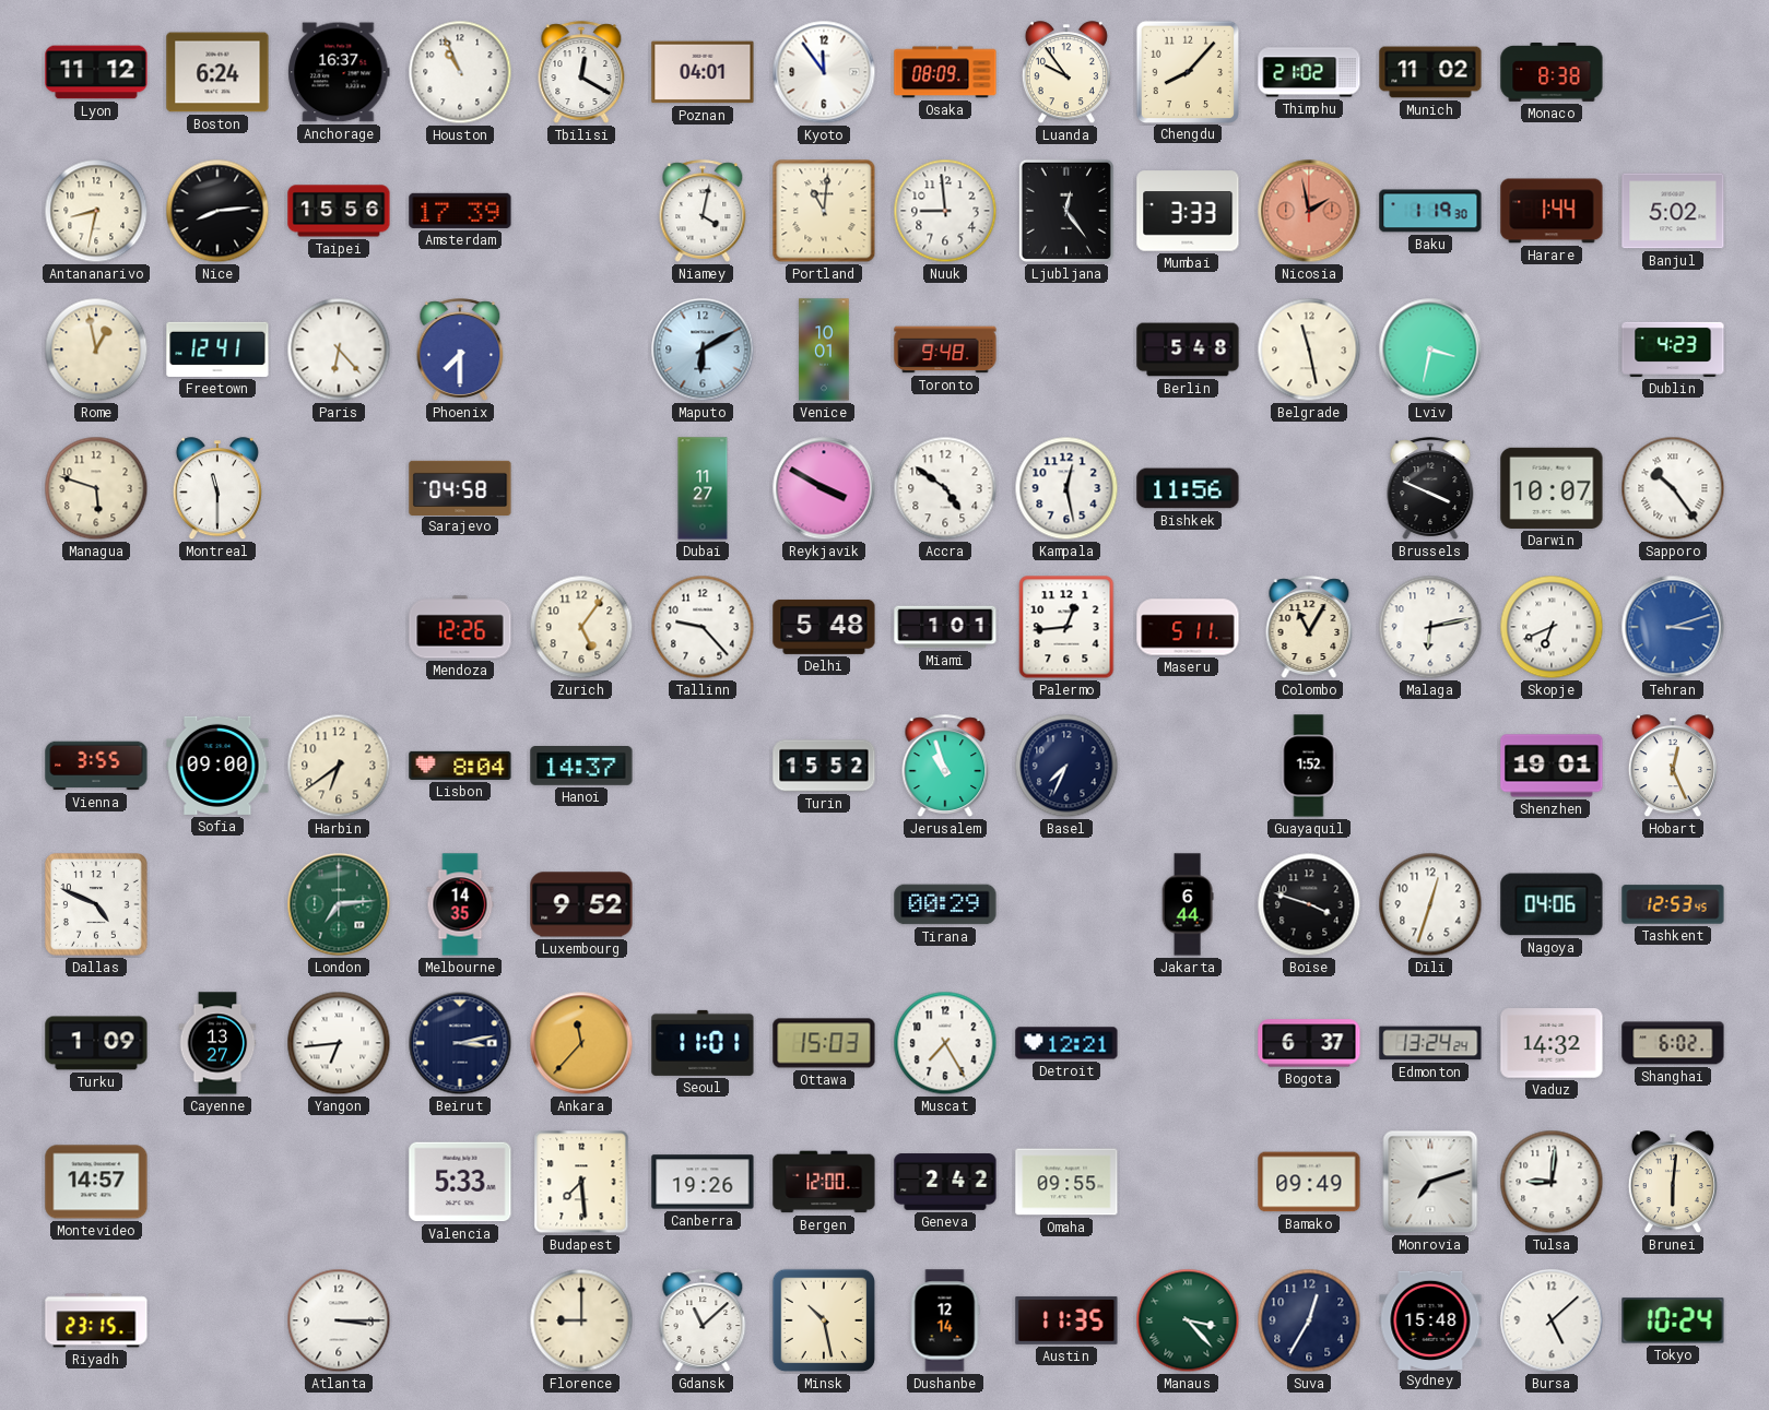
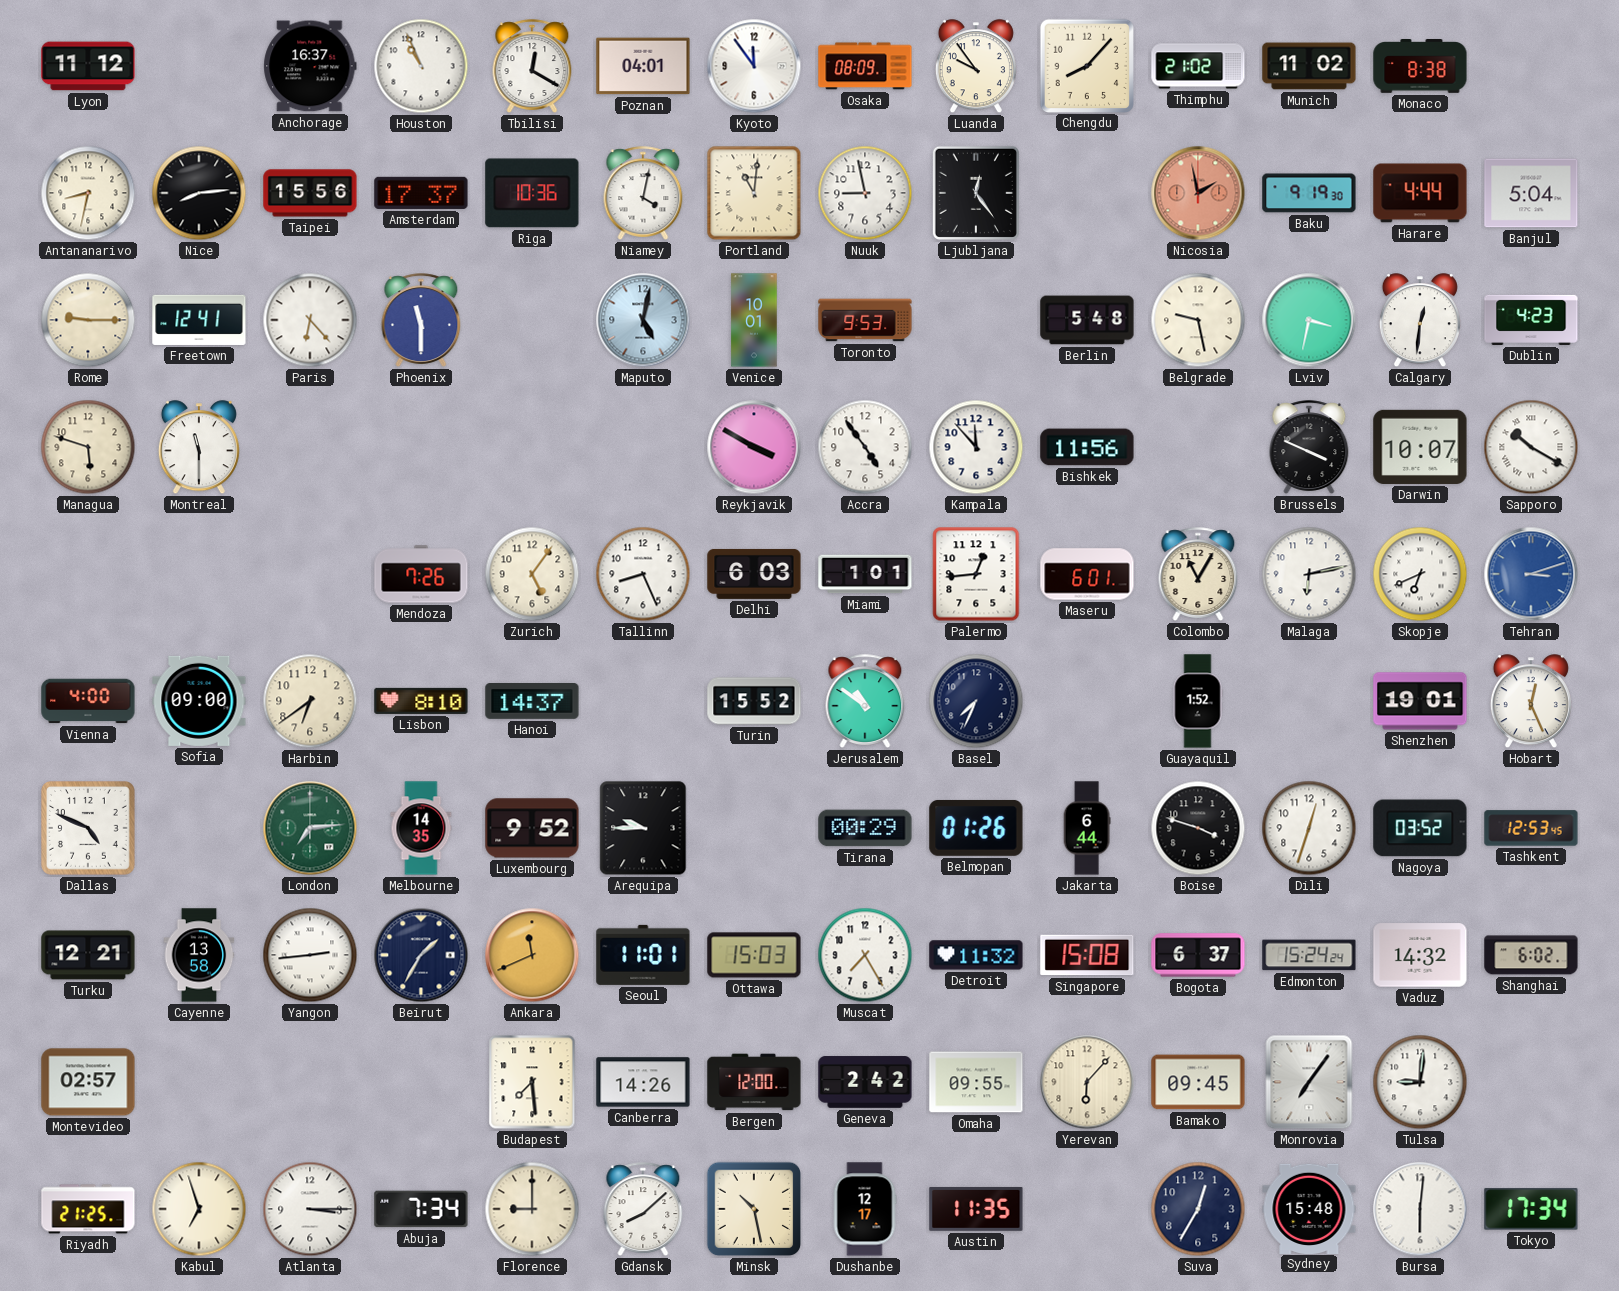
Boston: 6:24 -> none
Amsterdam: 17:39 -> 17:37
Riga: none -> 10:36
Nuuk: 8:59 -> 8:58
Mumbai: 3:33 -> none
Baku: 1:19 -> 9:19
Harare: 1:44 -> 4:44
Banjul: 5:02 -> 5:04
Rome: 12:58 -> 9:15
Phoenix: 7:30 -> 11:30
Maputo: 6:10 -> 5:02
Toronto: 9:48 -> 9:53
Belgrade: 11:28 -> 9:28
Calgary: none -> 12:31
Sarajevo: 04:58 -> none
Dubai: 11:27 -> none
Accra: 4:51 -> 4:54
Kampala: 12:28 -> 11:53
Sapporo: 10:24 -> 10:20
Mendoza: 12:26 -> 7:26
Tallinn: 9:23 -> 8:26
Delhi: 5:48 -> 6:03
Maseru: 5:11 -> 6:01
Vienna: 3:55 -> 4:00
Lisbon: 8:04 -> 8:10
Jerusalem: 10:57 -> 10:51
Arequipa: none -> 9:45
Belmopan: none -> 01:26
Nagoya: 04:06 -> 03:52
Turku: 1:09 -> 12:21
Cayenne: 13:27 -> 13:58
Yangon: 6:44 -> 2:44
Beirut: 3:13 -> 1:35
Ankara: 11:37 -> 11:41
Detroit: 12:21 -> 11:32
Singapore: none -> 15:08
Edmonton: 13:24 -> 15:24
Montevideo: 14:57 -> 02:57
Valencia: 5:33 -> none
Canberra: 19:26 -> 14:26
Yerevan: none -> 6:07
Bamako: 09:49 -> 09:45
Monrovia: 7:12 -> 7:06
Brunei: 6:01 -> none
Riyadh: 23:15 -> 21:25
Kabul: none -> 6:57
Abuja: none -> 7:34
Gdansk: 11:08 -> 8:08
Dushanbe: 12:14 -> 12:17
Manaus: 3:23 -> none
Bursa: 5:08 -> 6:01
Tokyo: 10:24 -> 17:34
